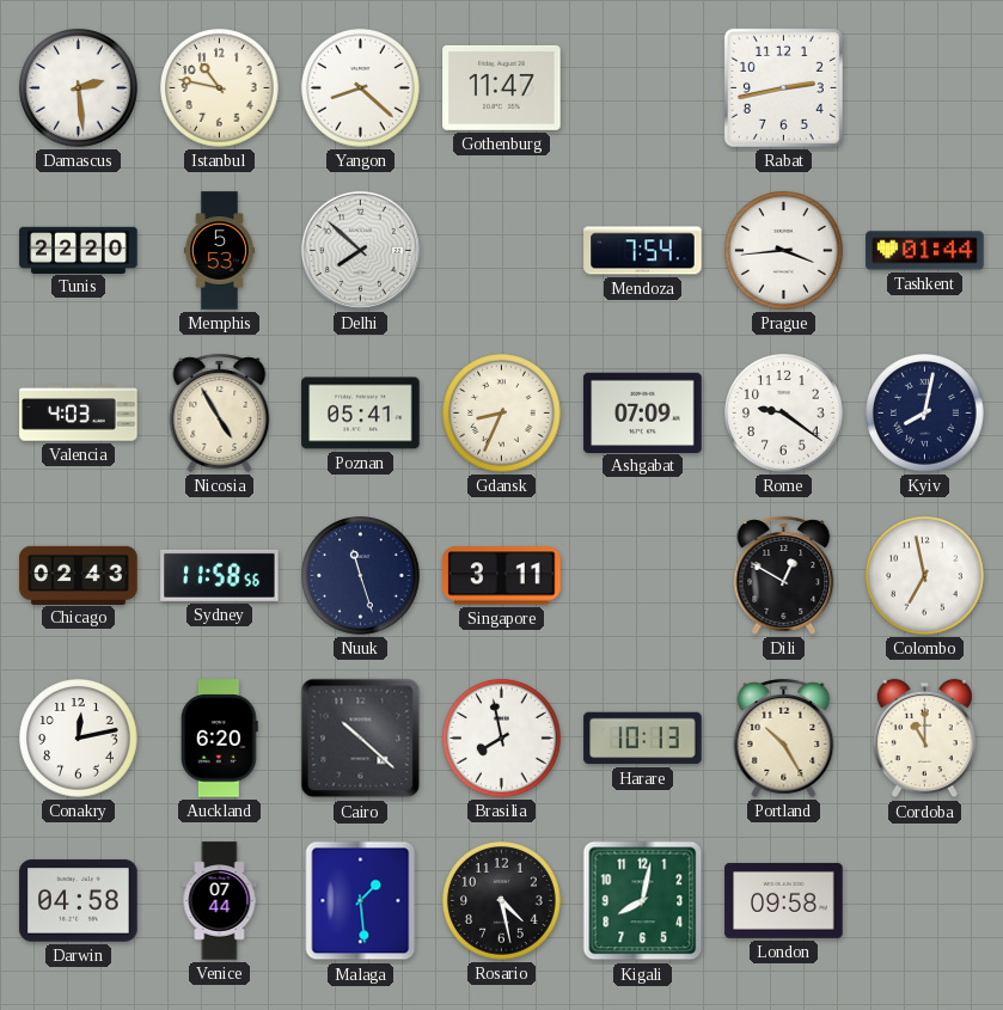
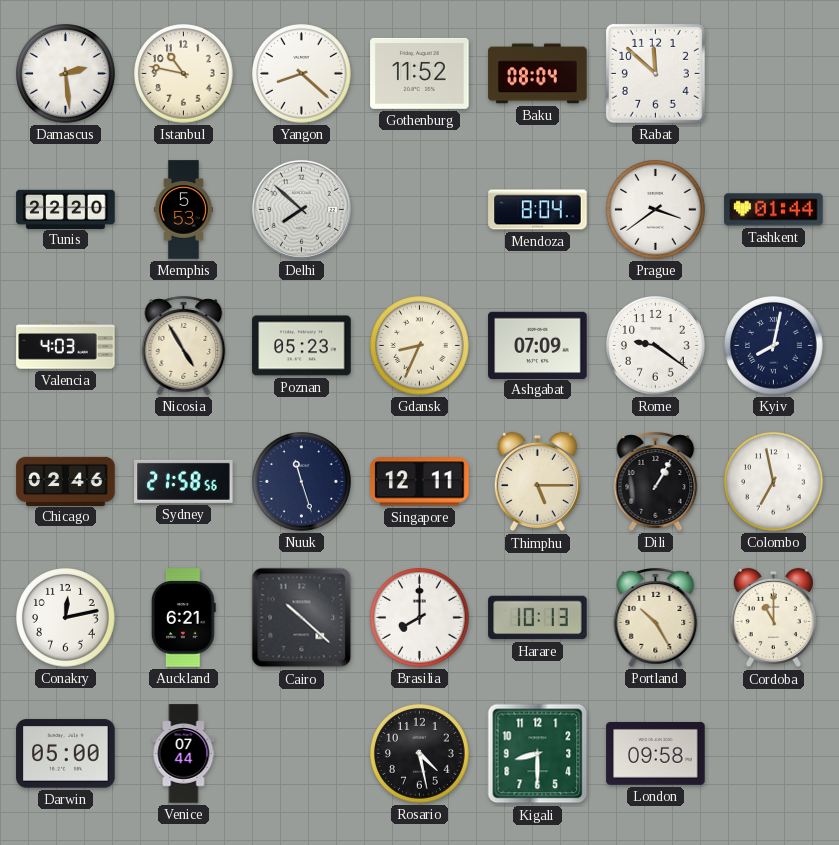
Gothenburg: 11:47 -> 11:52
Baku: none -> 08:04
Rabat: 2:43 -> 11:52
Mendoza: 7:54 -> 8:04
Prague: 3:44 -> 3:39
Poznan: 05:41 -> 05:23
Chicago: 02:43 -> 02:46
Sydney: 11:58 -> 21:58
Singapore: 3:11 -> 12:11
Thimphu: none -> 5:15
Dili: 12:50 -> 1:05
Auckland: 6:20 -> 6:21
Brasilia: 7:58 -> 8:00
Darwin: 04:58 -> 05:00
Malaga: 1:29 -> none
Kigali: 8:02 -> 8:30
